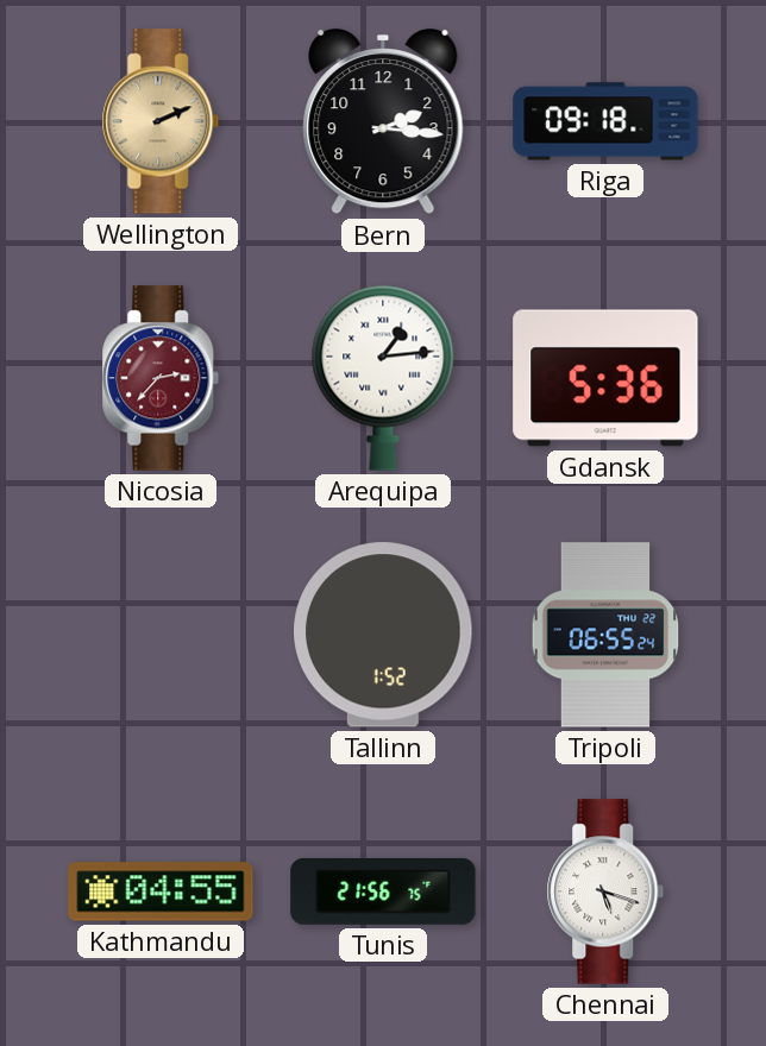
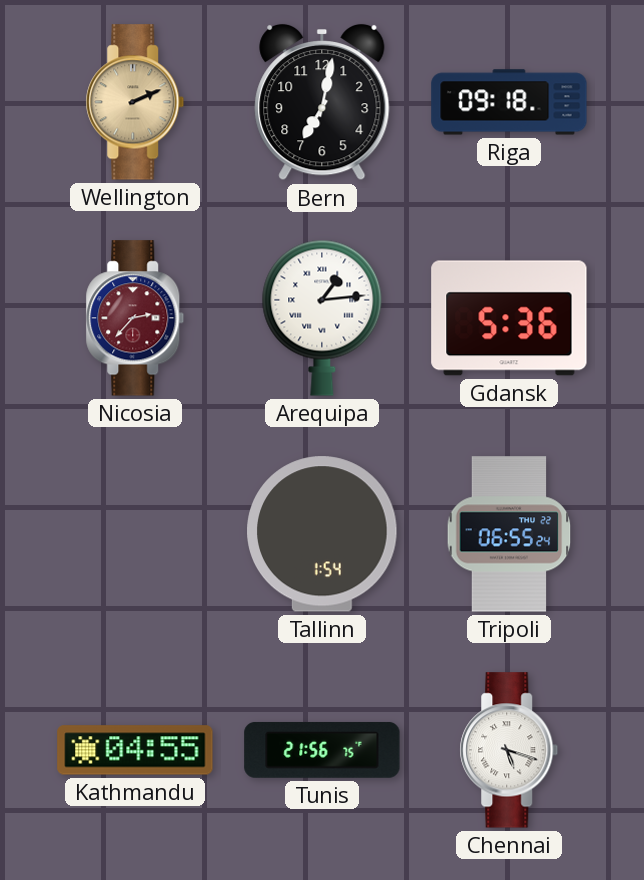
Bern: 2:16 -> 7:02
Tallinn: 1:52 -> 1:54
